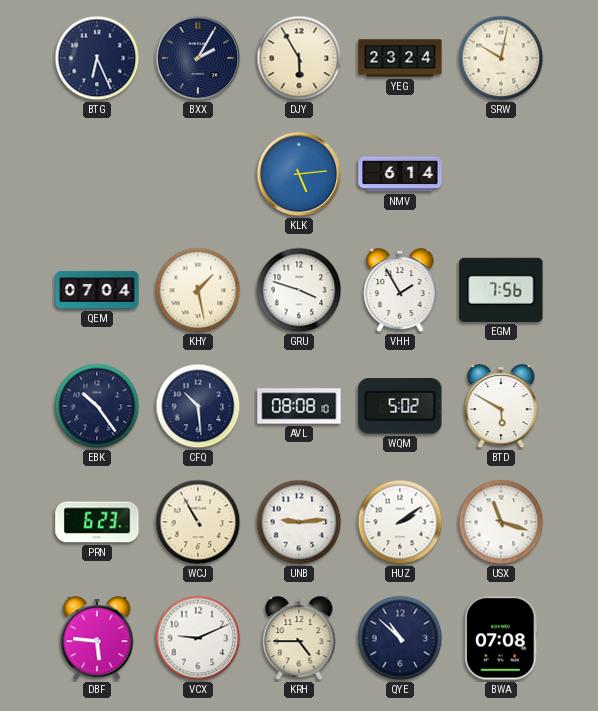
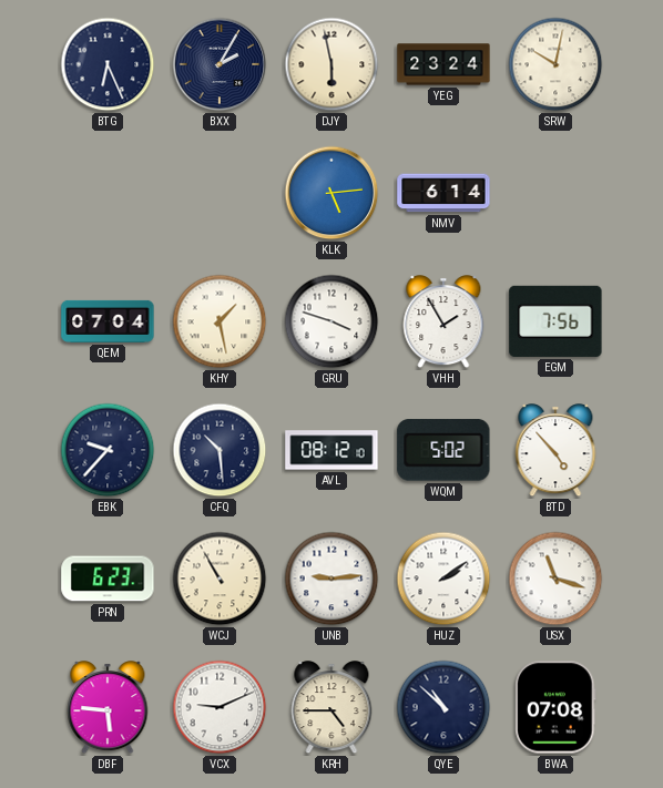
DJY: 5:55 -> 5:58
EBK: 10:24 -> 9:37
AVL: 08:08 -> 08:12
BTD: 5:50 -> 4:53
